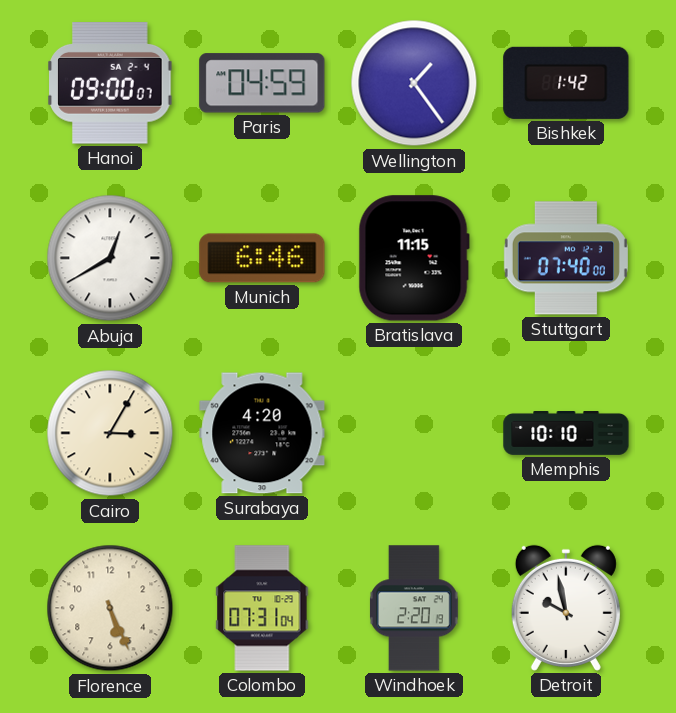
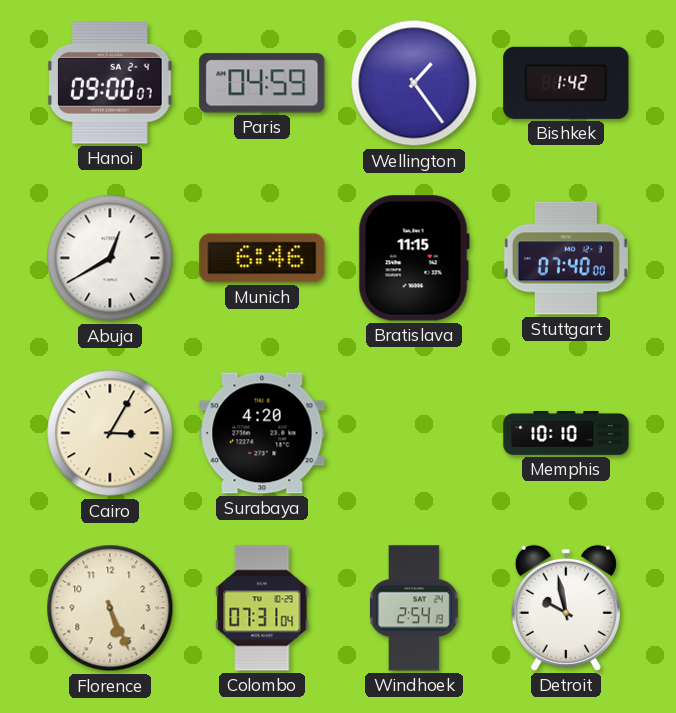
Windhoek: 2:20 -> 2:54
